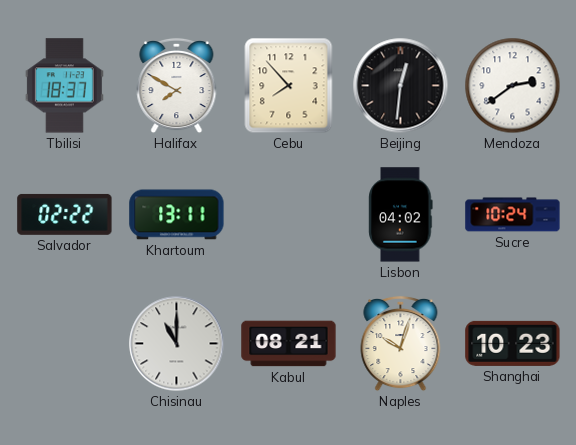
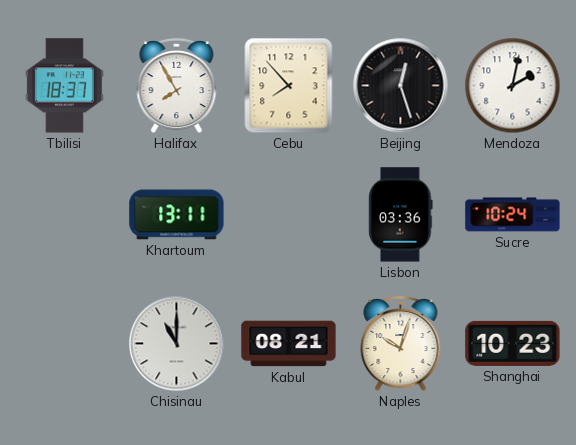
Halifax: 7:50 -> 7:55
Beijing: 12:31 -> 12:27
Mendoza: 2:39 -> 2:02
Salvador: 02:22 -> none
Lisbon: 04:02 -> 03:36
